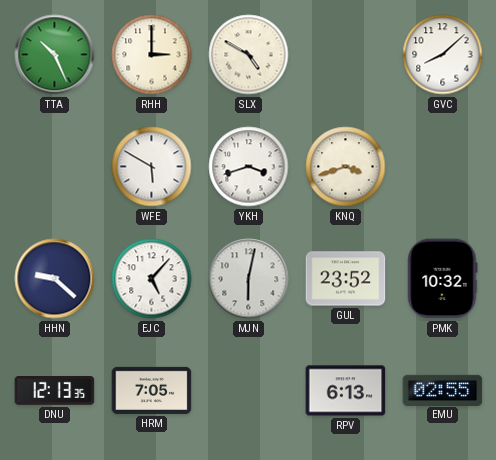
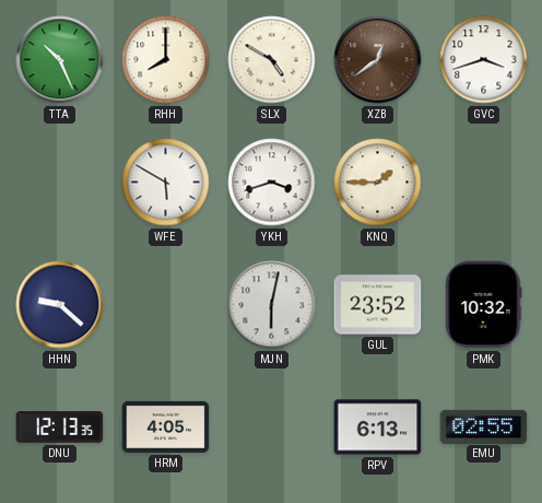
RHH: 3:00 -> 8:00
XZB: none -> 12:39
GVC: 8:08 -> 3:42
KNQ: 3:42 -> 1:45
EJC: 5:07 -> none
HRM: 7:05 -> 4:05
